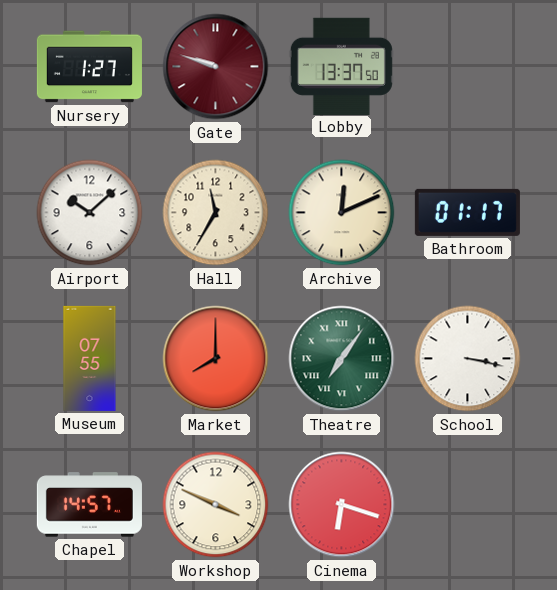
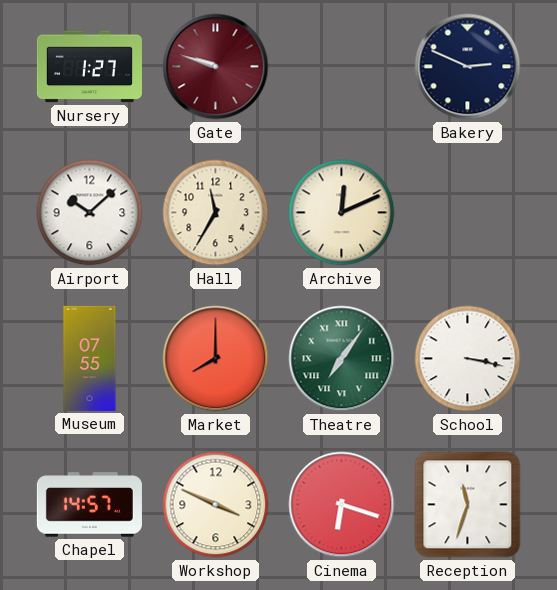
Lobby: 13:37 -> none
Bakery: none -> 2:49
Bathroom: 01:17 -> none
Reception: none -> 11:33
